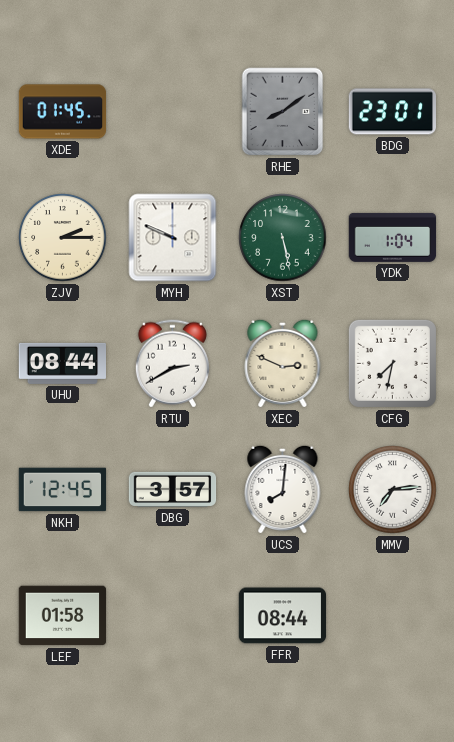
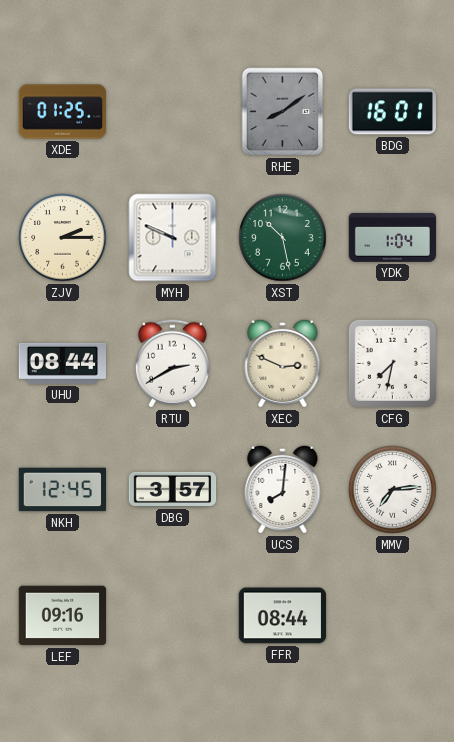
XDE: 01:45 -> 01:25
BDG: 23:01 -> 16:01
XST: 5:28 -> 10:28
LEF: 01:58 -> 09:16
